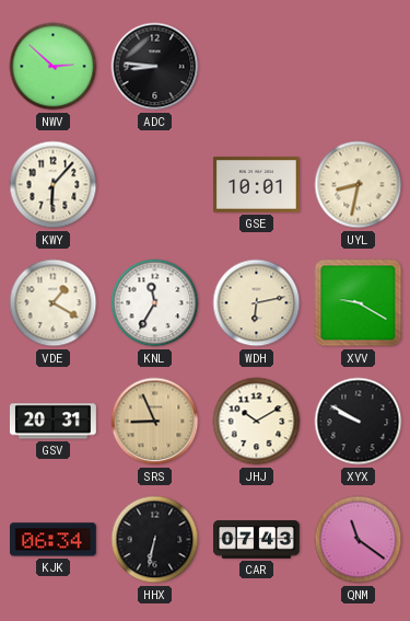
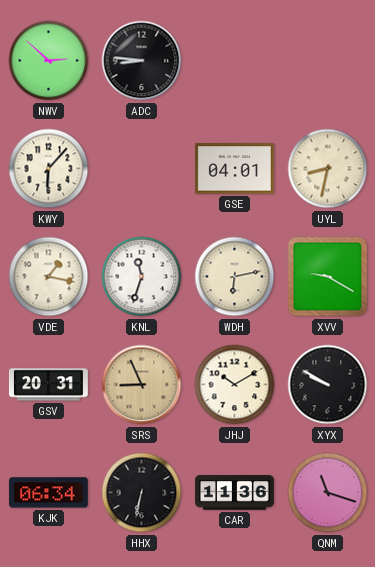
GSE: 10:01 -> 04:01
VDE: 1:20 -> 1:17
KNL: 11:35 -> 11:33
CAR: 07:43 -> 11:36
QNM: 11:21 -> 11:18
